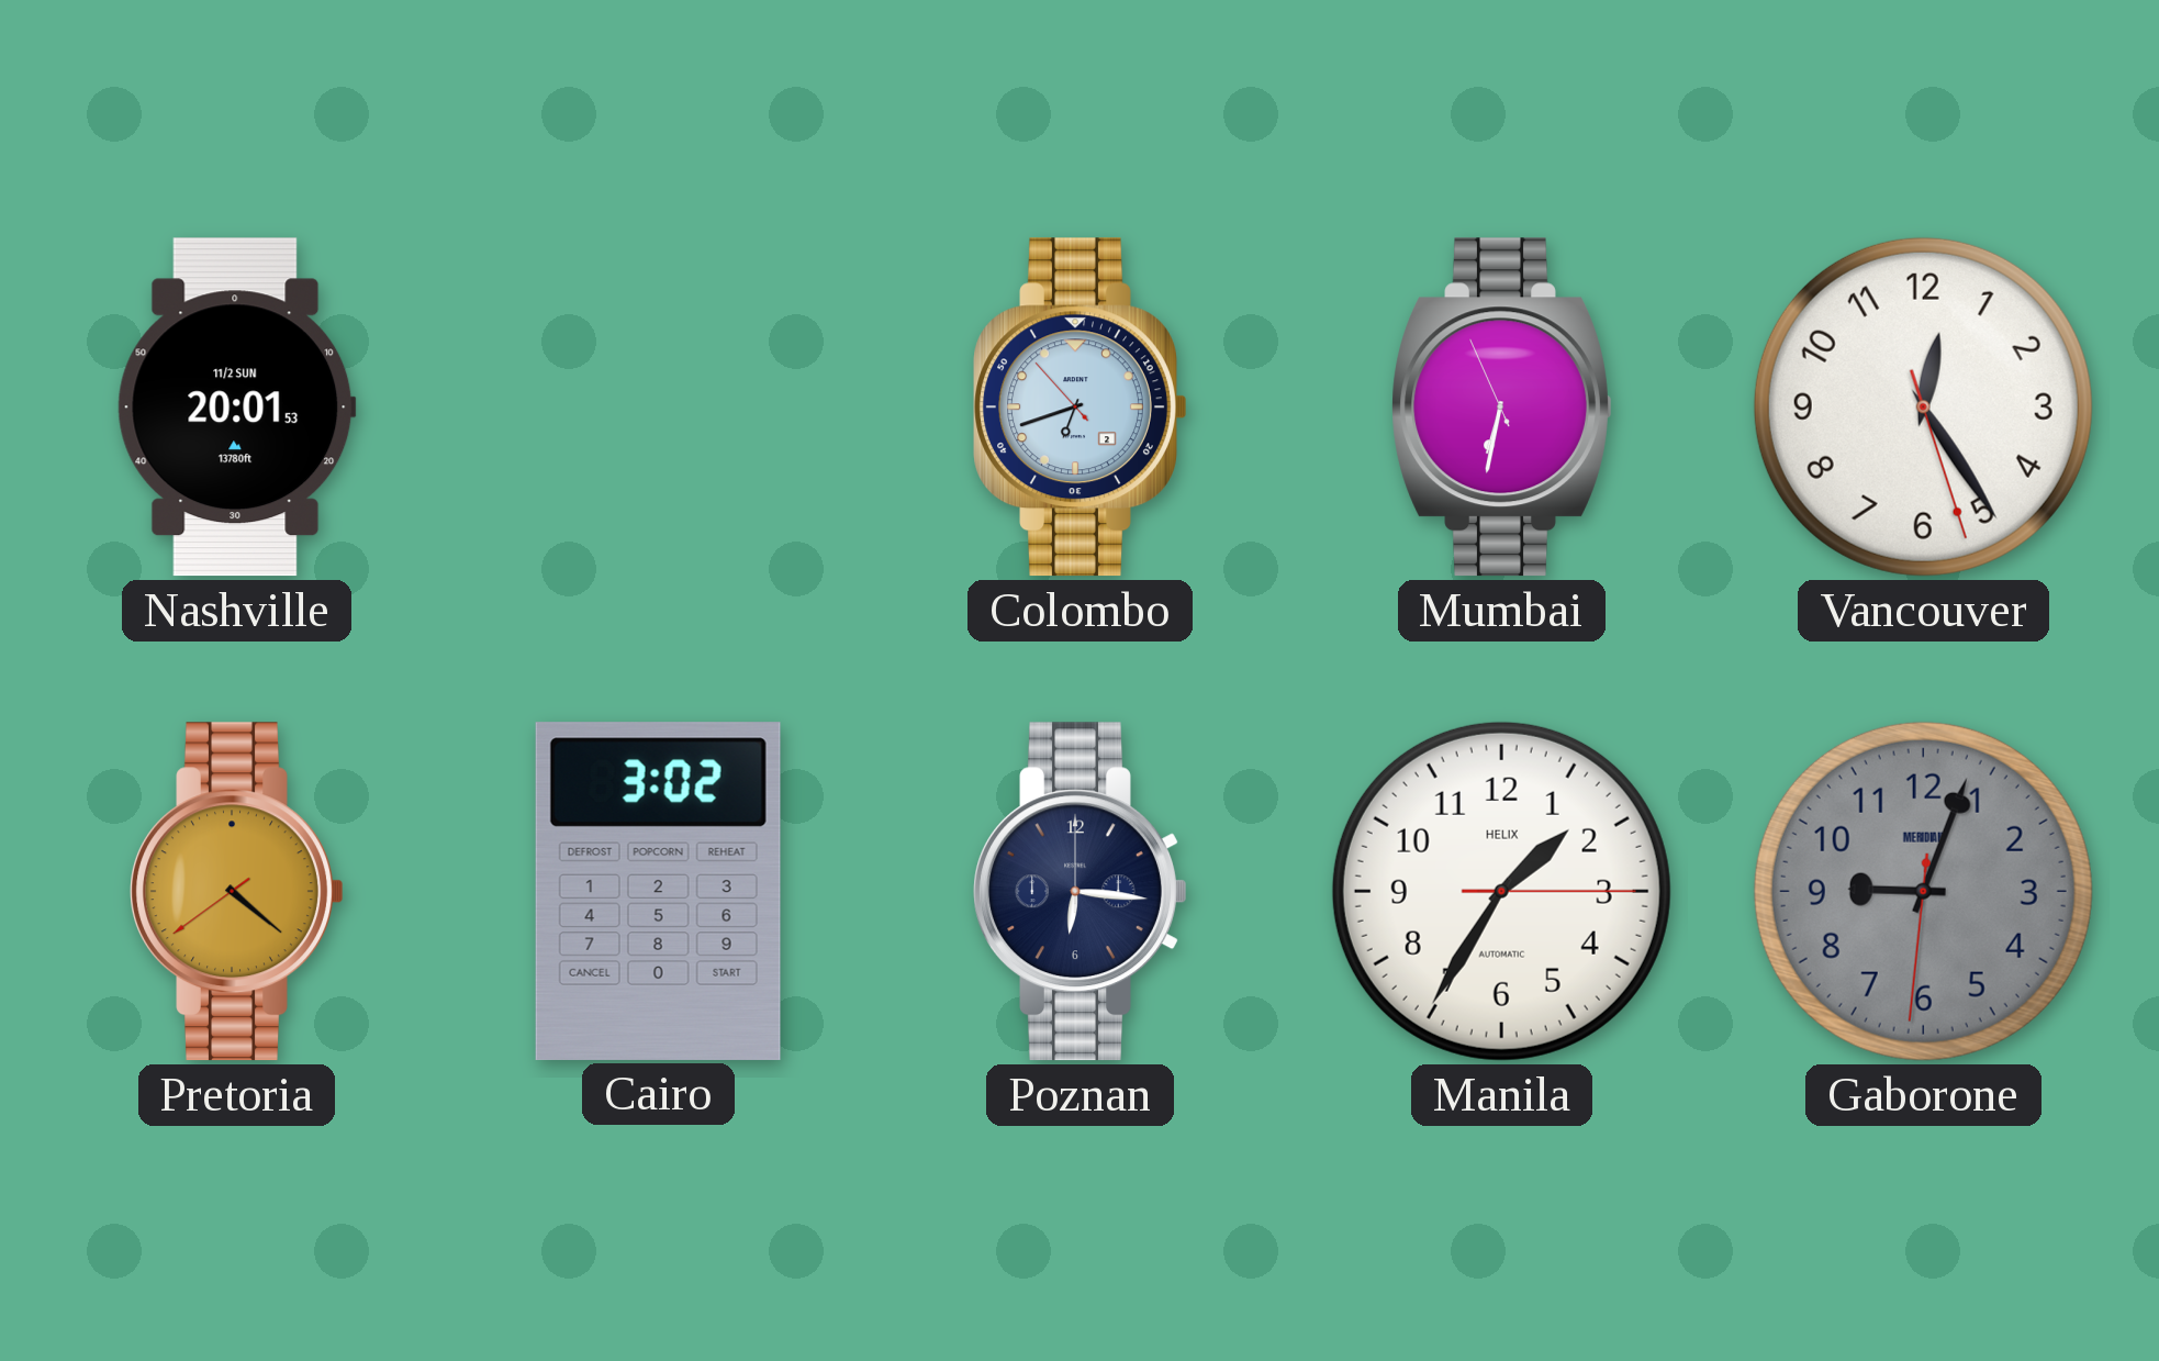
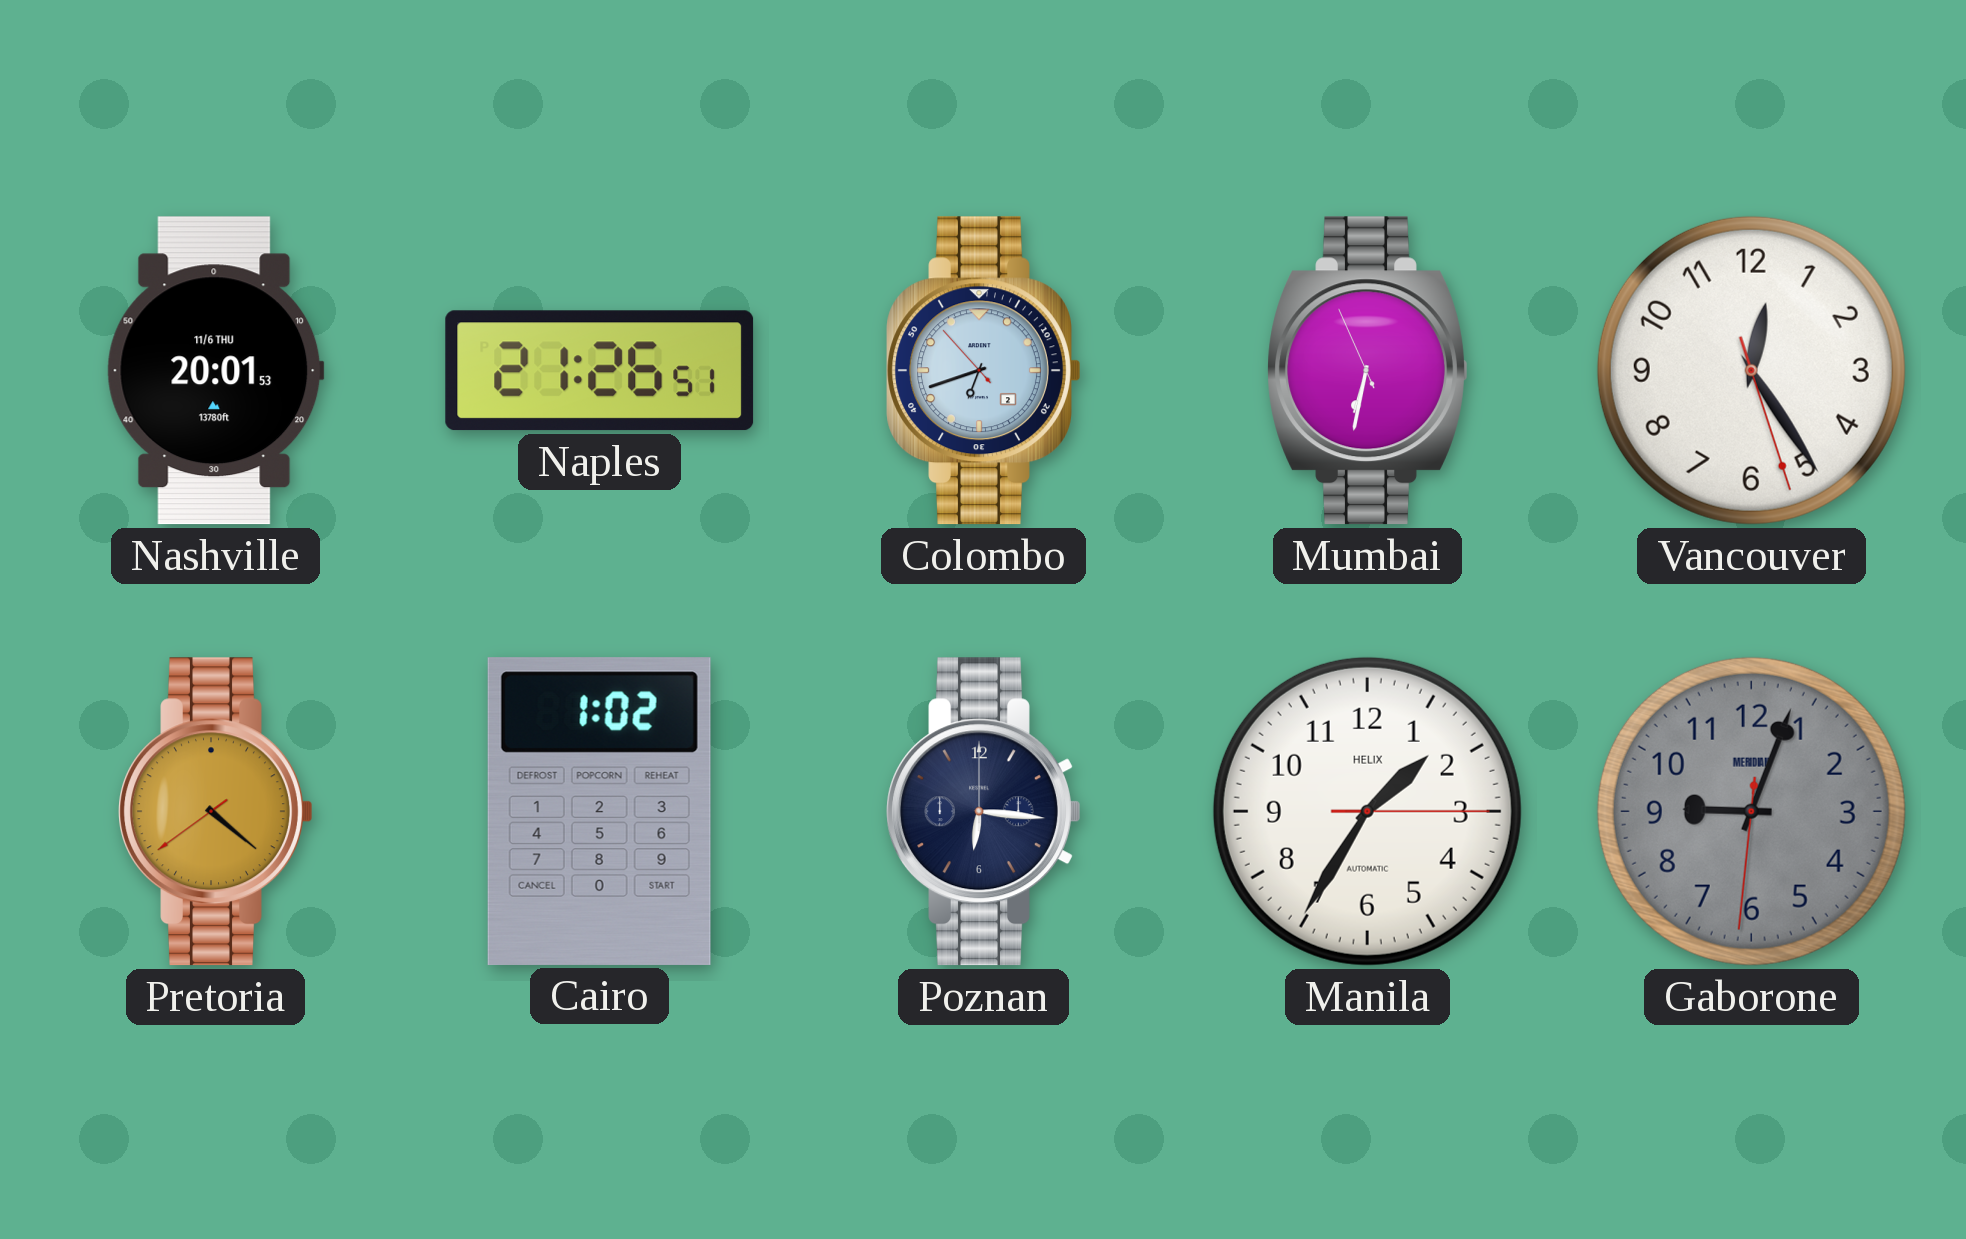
Nashville date: 11/2 SUN -> 11/6 THU
Naples: none -> 21:26
Cairo: 3:02 -> 1:02
